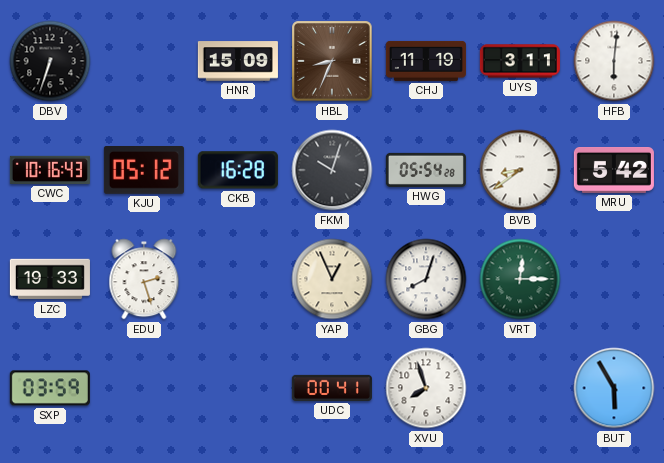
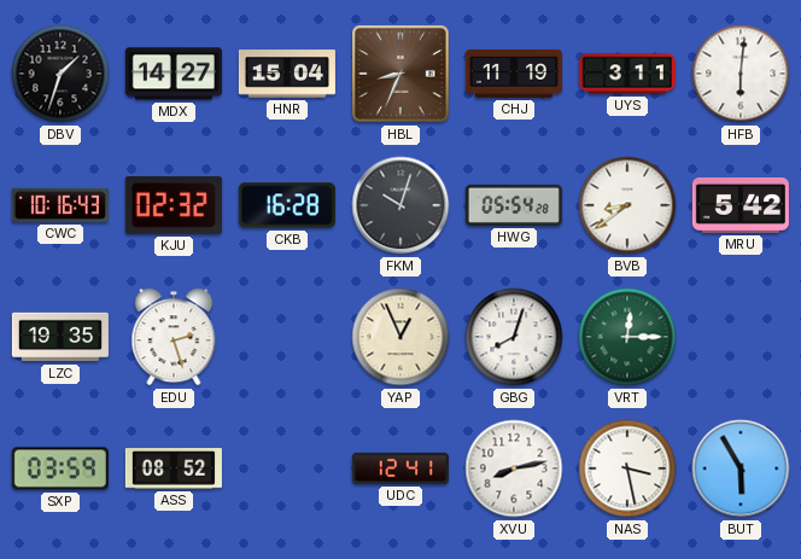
DBV: 6:33 -> 1:33
MDX: none -> 14:27
HNR: 15:09 -> 15:04
KJU: 05:12 -> 02:32
LZC: 19:33 -> 19:35
ASS: none -> 08:52
UDC: 00:41 -> 12:41
XVU: 7:57 -> 8:13
NAS: none -> 3:28
